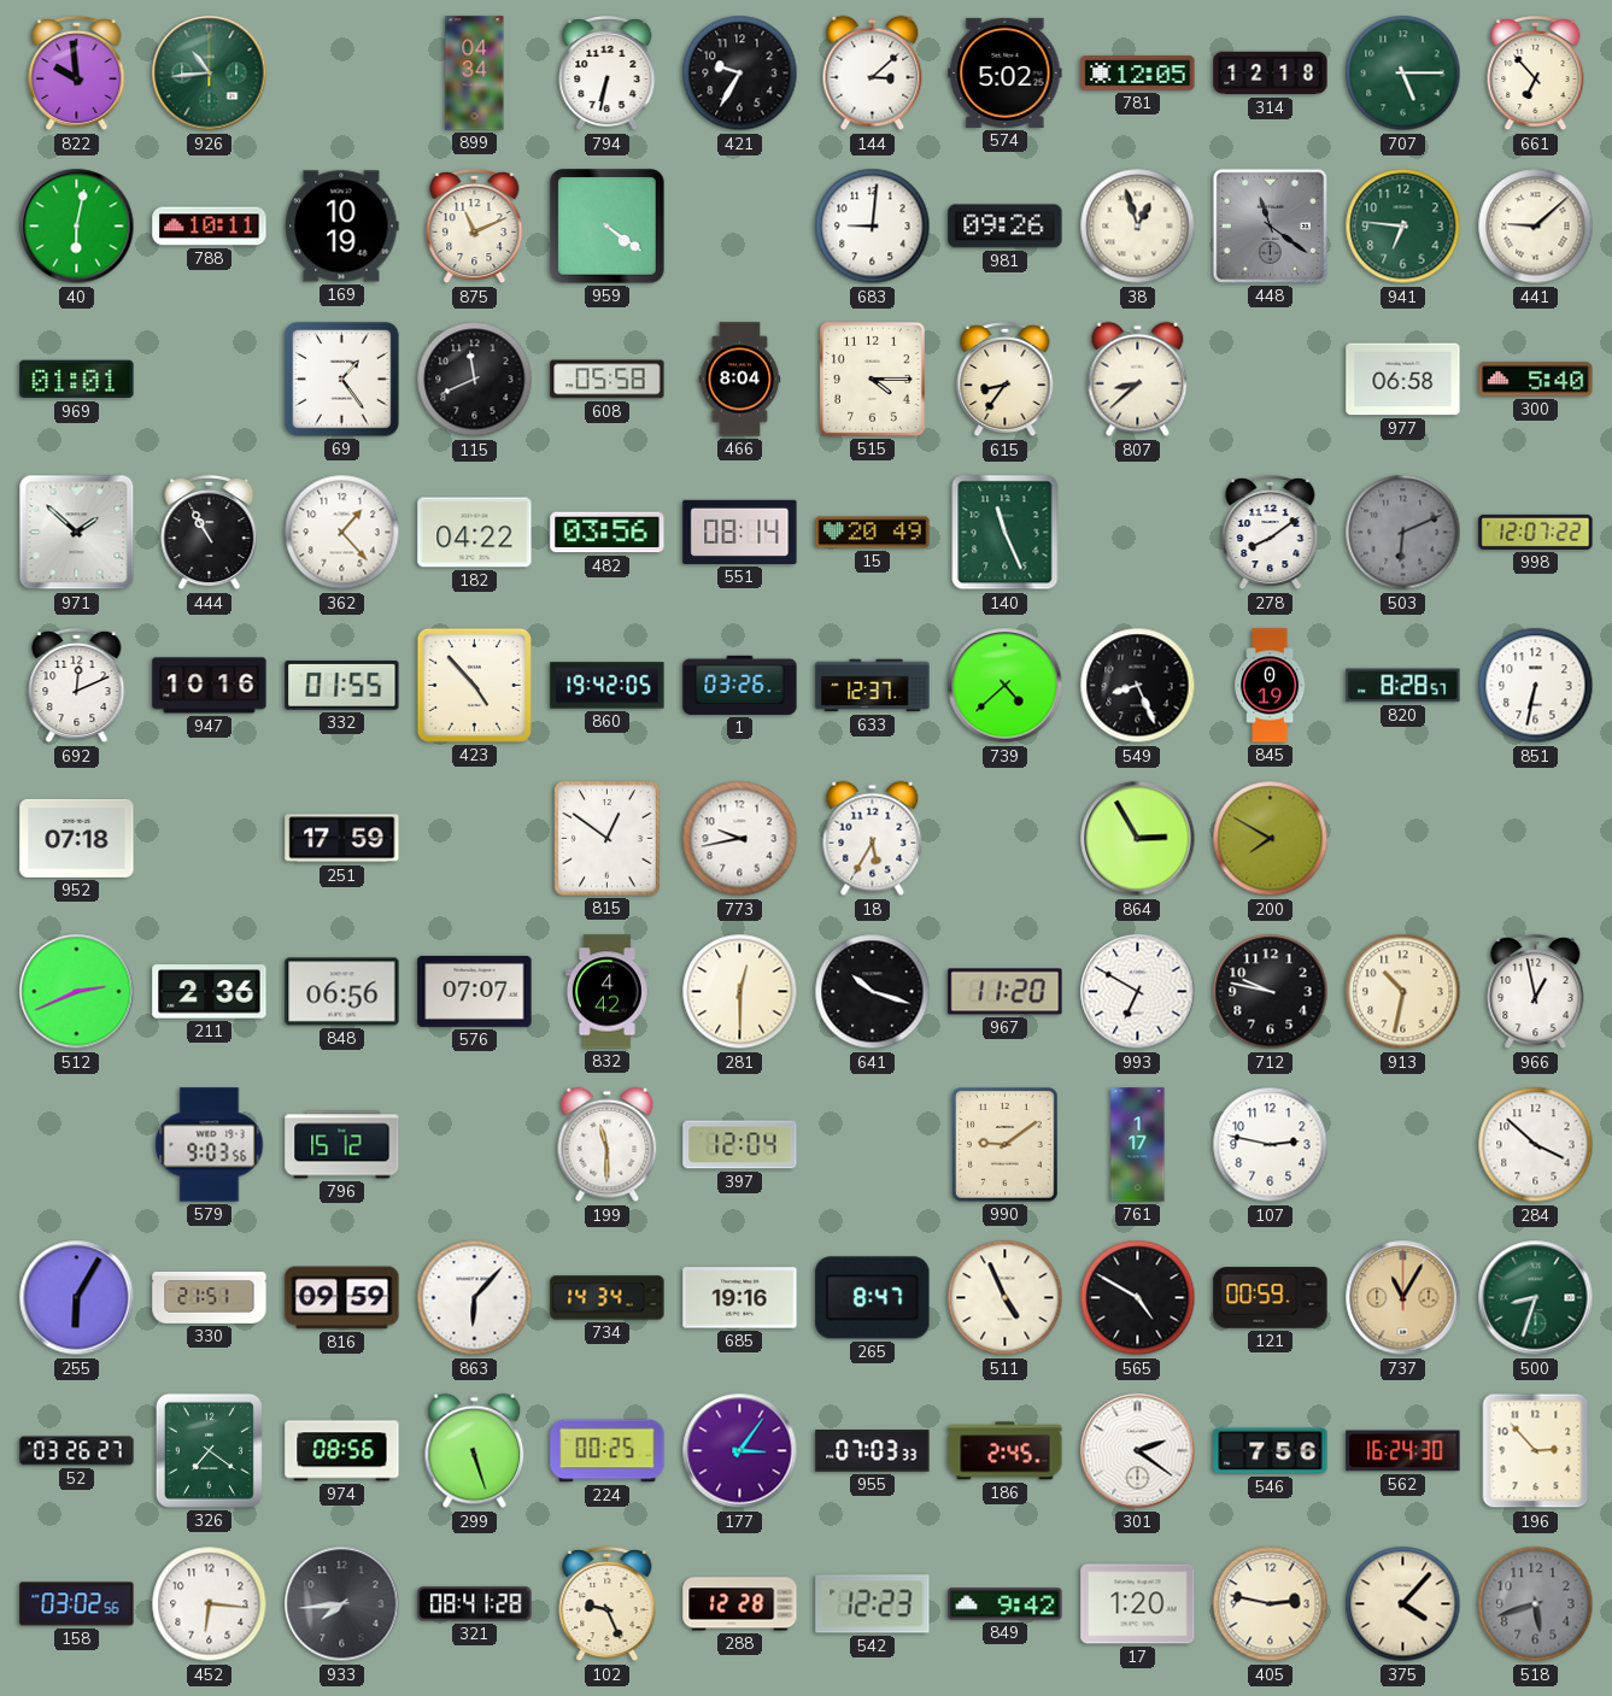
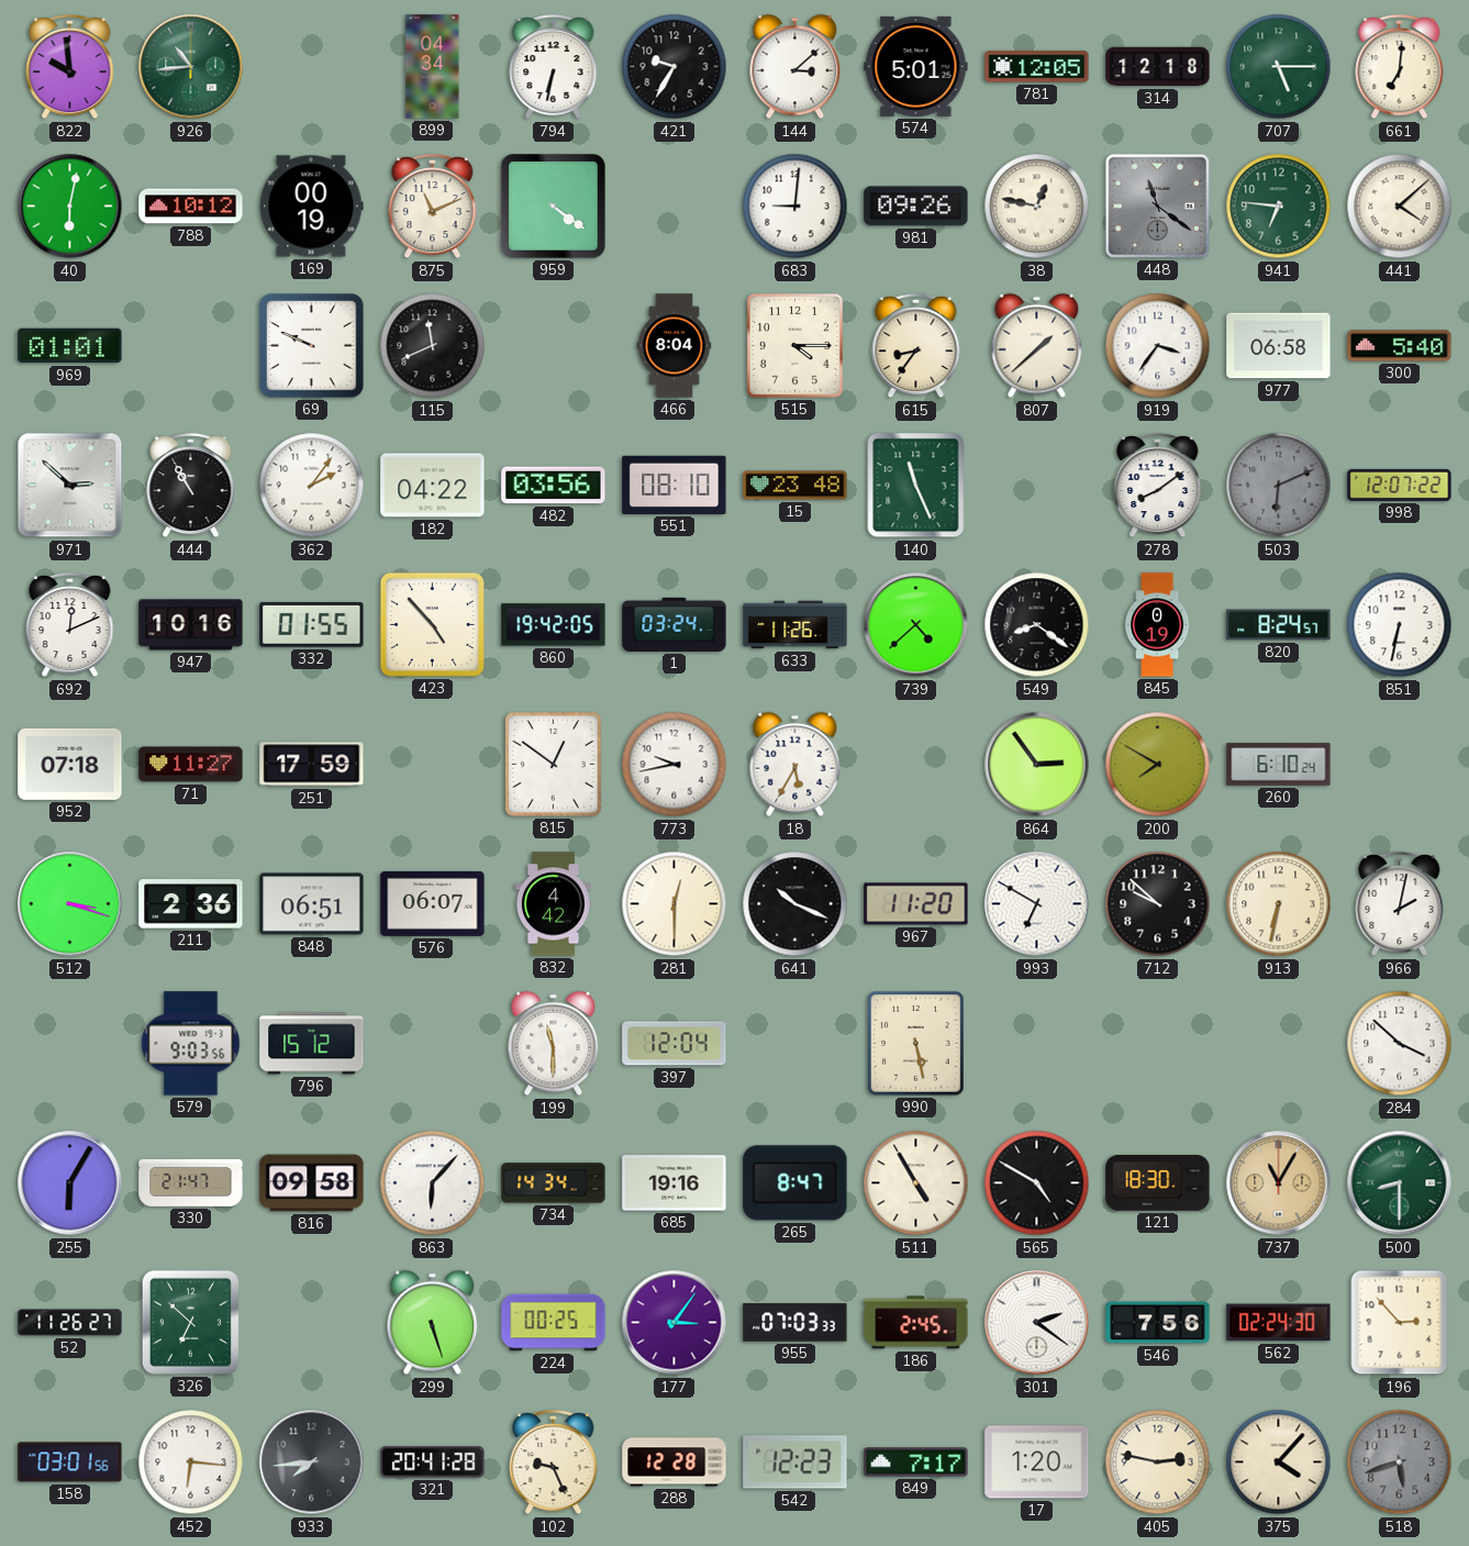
574: 5:02 -> 5:01
661: 6:53 -> 7:01
788: 10:11 -> 10:12
169: 10:19 -> 00:19
38: 12:57 -> 12:47
441: 9:08 -> 4:08
69: 1:24 -> 9:49
608: 05:58 -> none
807: 8:38 -> 1:38
919: none -> 3:36
971: 1:52 -> 2:52
362: 1:23 -> 2:06
551: 08:14 -> 08:10
15: 20:49 -> 23:48
1: 03:26 -> 03:24
633: 12:37 -> 11:26
549: 8:26 -> 8:21
820: 8:28 -> 8:24
71: none -> 11:27
864: 2:55 -> 2:54
260: none -> 6:10
512: 2:41 -> 3:18
848: 06:56 -> 06:51
576: 07:07 -> 06:07
641: 10:18 -> 10:19
712: 9:47 -> 9:52
913: 10:32 -> 6:32
966: 12:58 -> 2:02
990: 9:09 -> 5:28
761: 1:17 -> none
107: 2:47 -> none
330: 21:51 -> 21:47
816: 09:59 -> 09:58
511: 4:56 -> 4:55
121: 00:59 -> 18:30
500: 8:33 -> 8:30
52: 03:26 -> 11:26
326: 7:21 -> 6:52
974: 08:56 -> none
562: 16:24 -> 02:24
158: 03:02 -> 03:01
321: 08:41 -> 20:41
849: 9:42 -> 7:17
